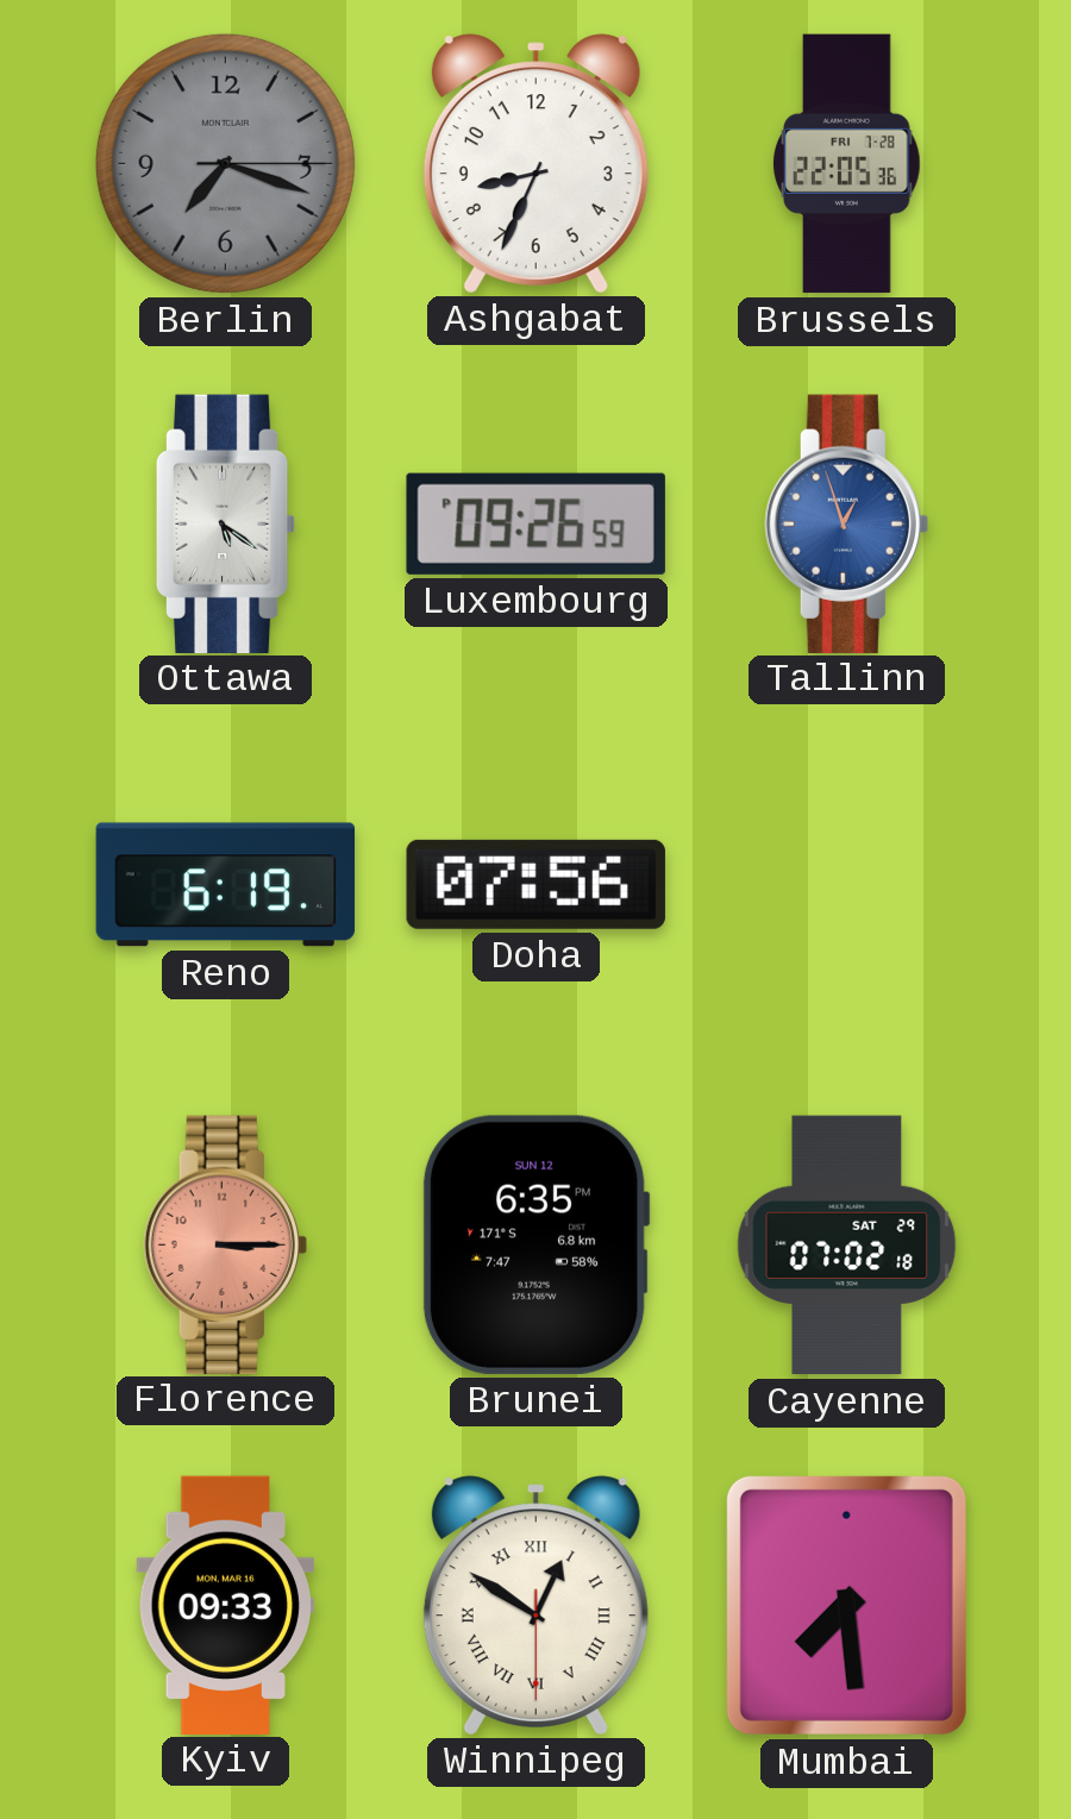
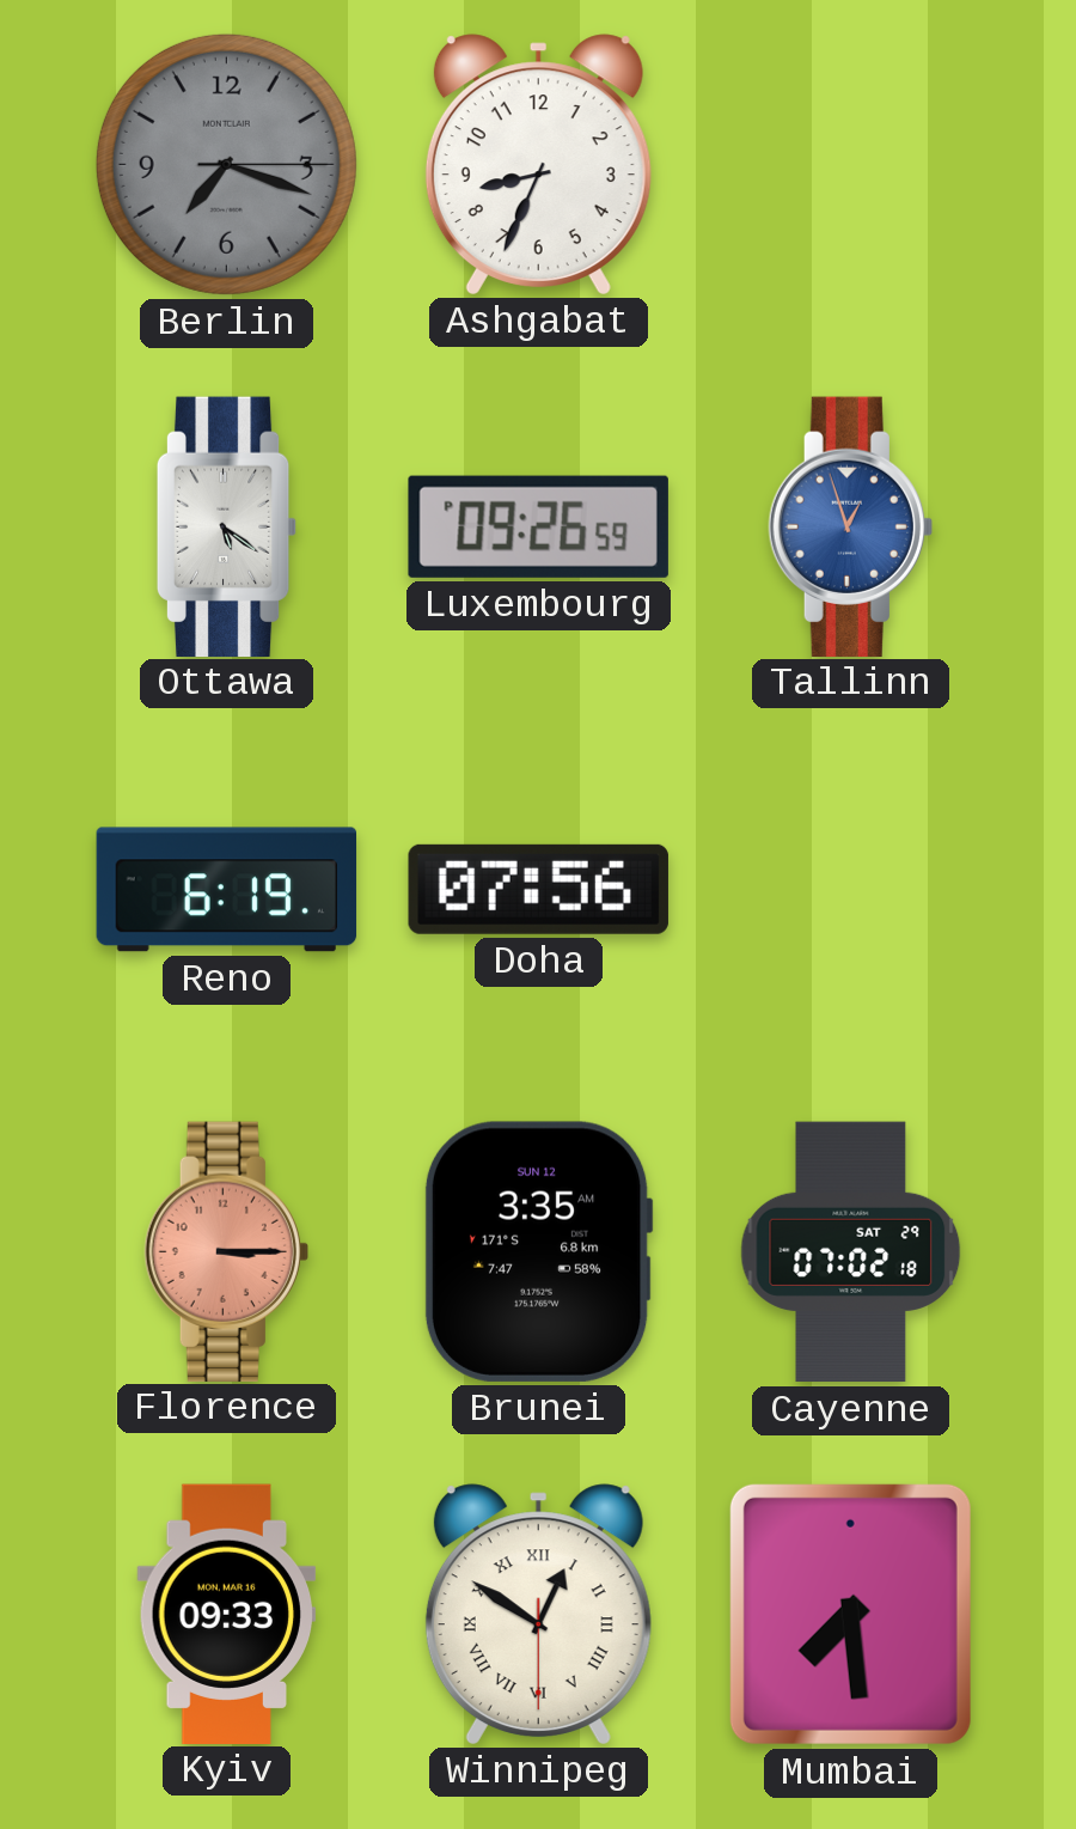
Brussels: 22:05 -> none
Brunei: 6:35 -> 3:35
